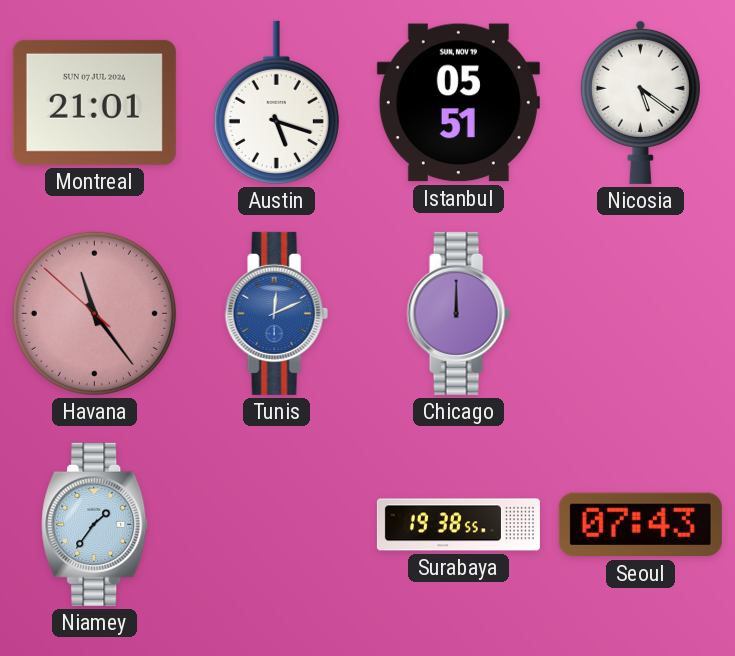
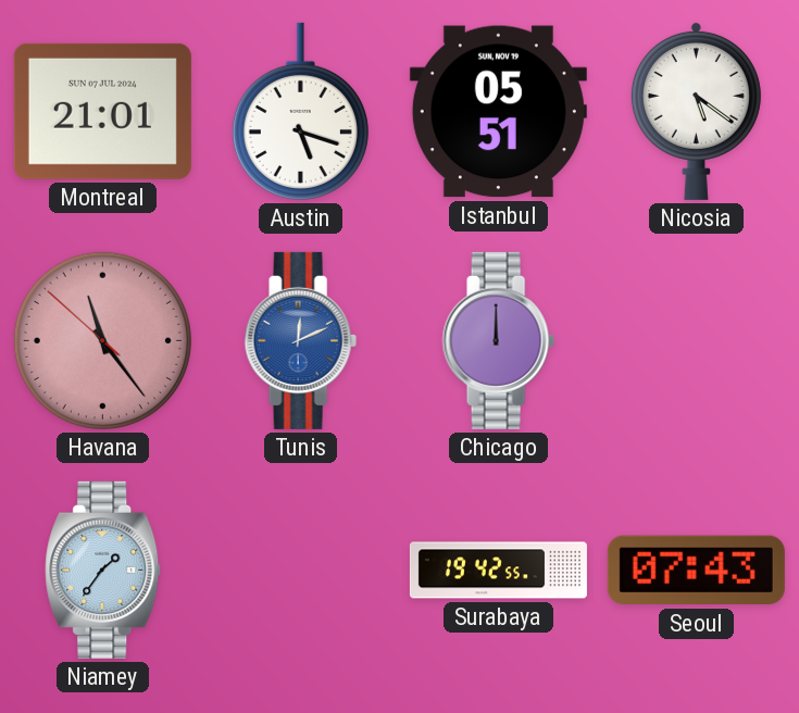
Surabaya: 19:38 -> 19:42
